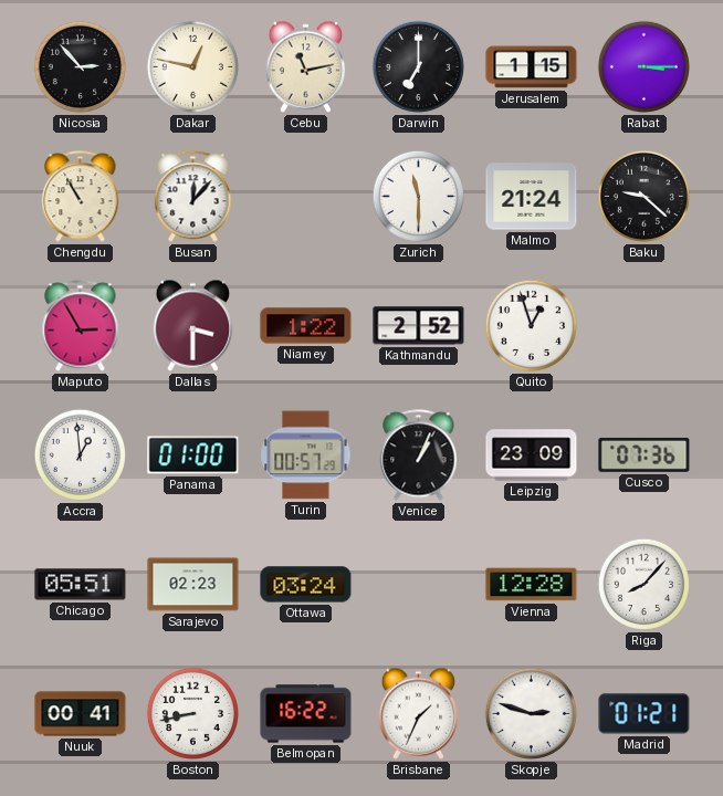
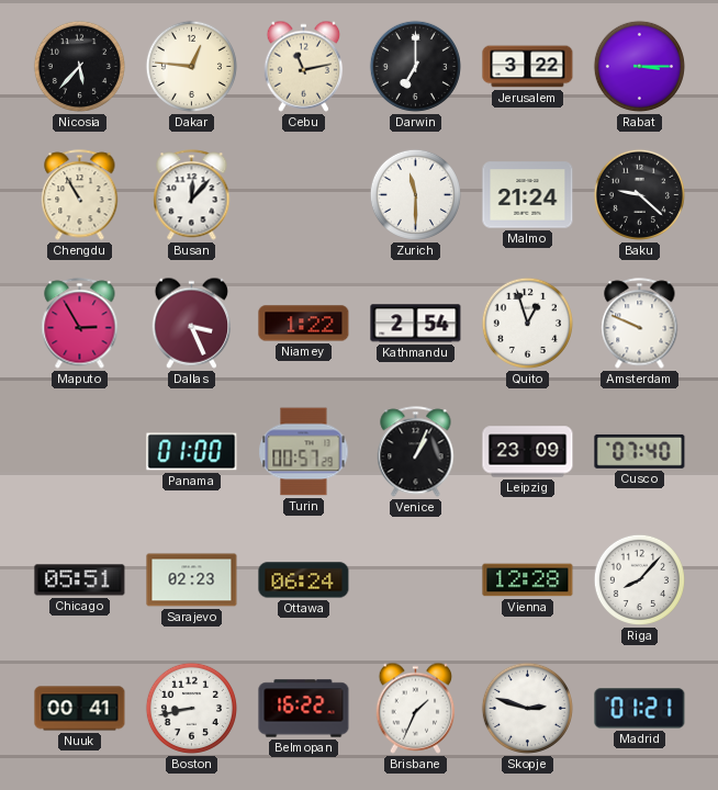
Nicosia: 2:53 -> 5:37
Dakar: 12:47 -> 12:46
Jerusalem: 1:15 -> 3:22
Dallas: 3:30 -> 3:26
Kathmandu: 2:52 -> 2:54
Amsterdam: none -> 9:49
Accra: 12:59 -> none
Cusco: 07:36 -> 07:40
Ottawa: 03:24 -> 06:24
